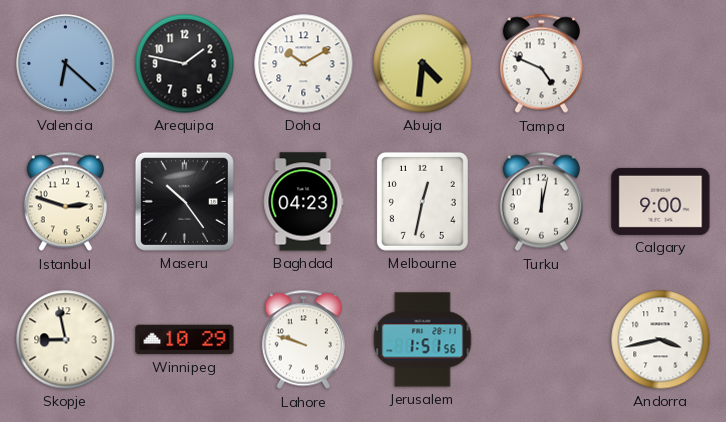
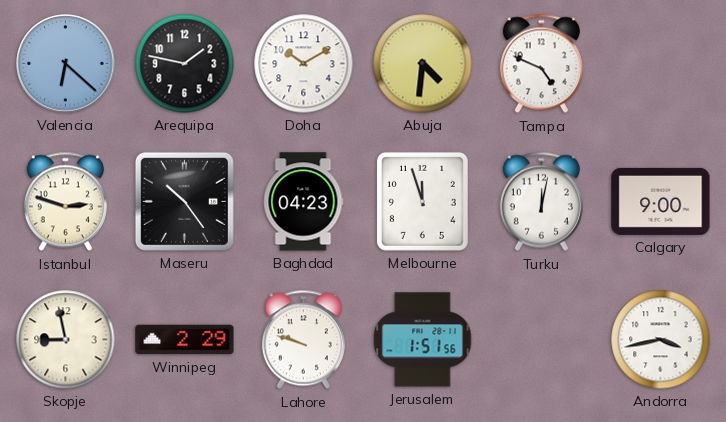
Melbourne: 12:32 -> 11:57
Winnipeg: 10:29 -> 2:29
